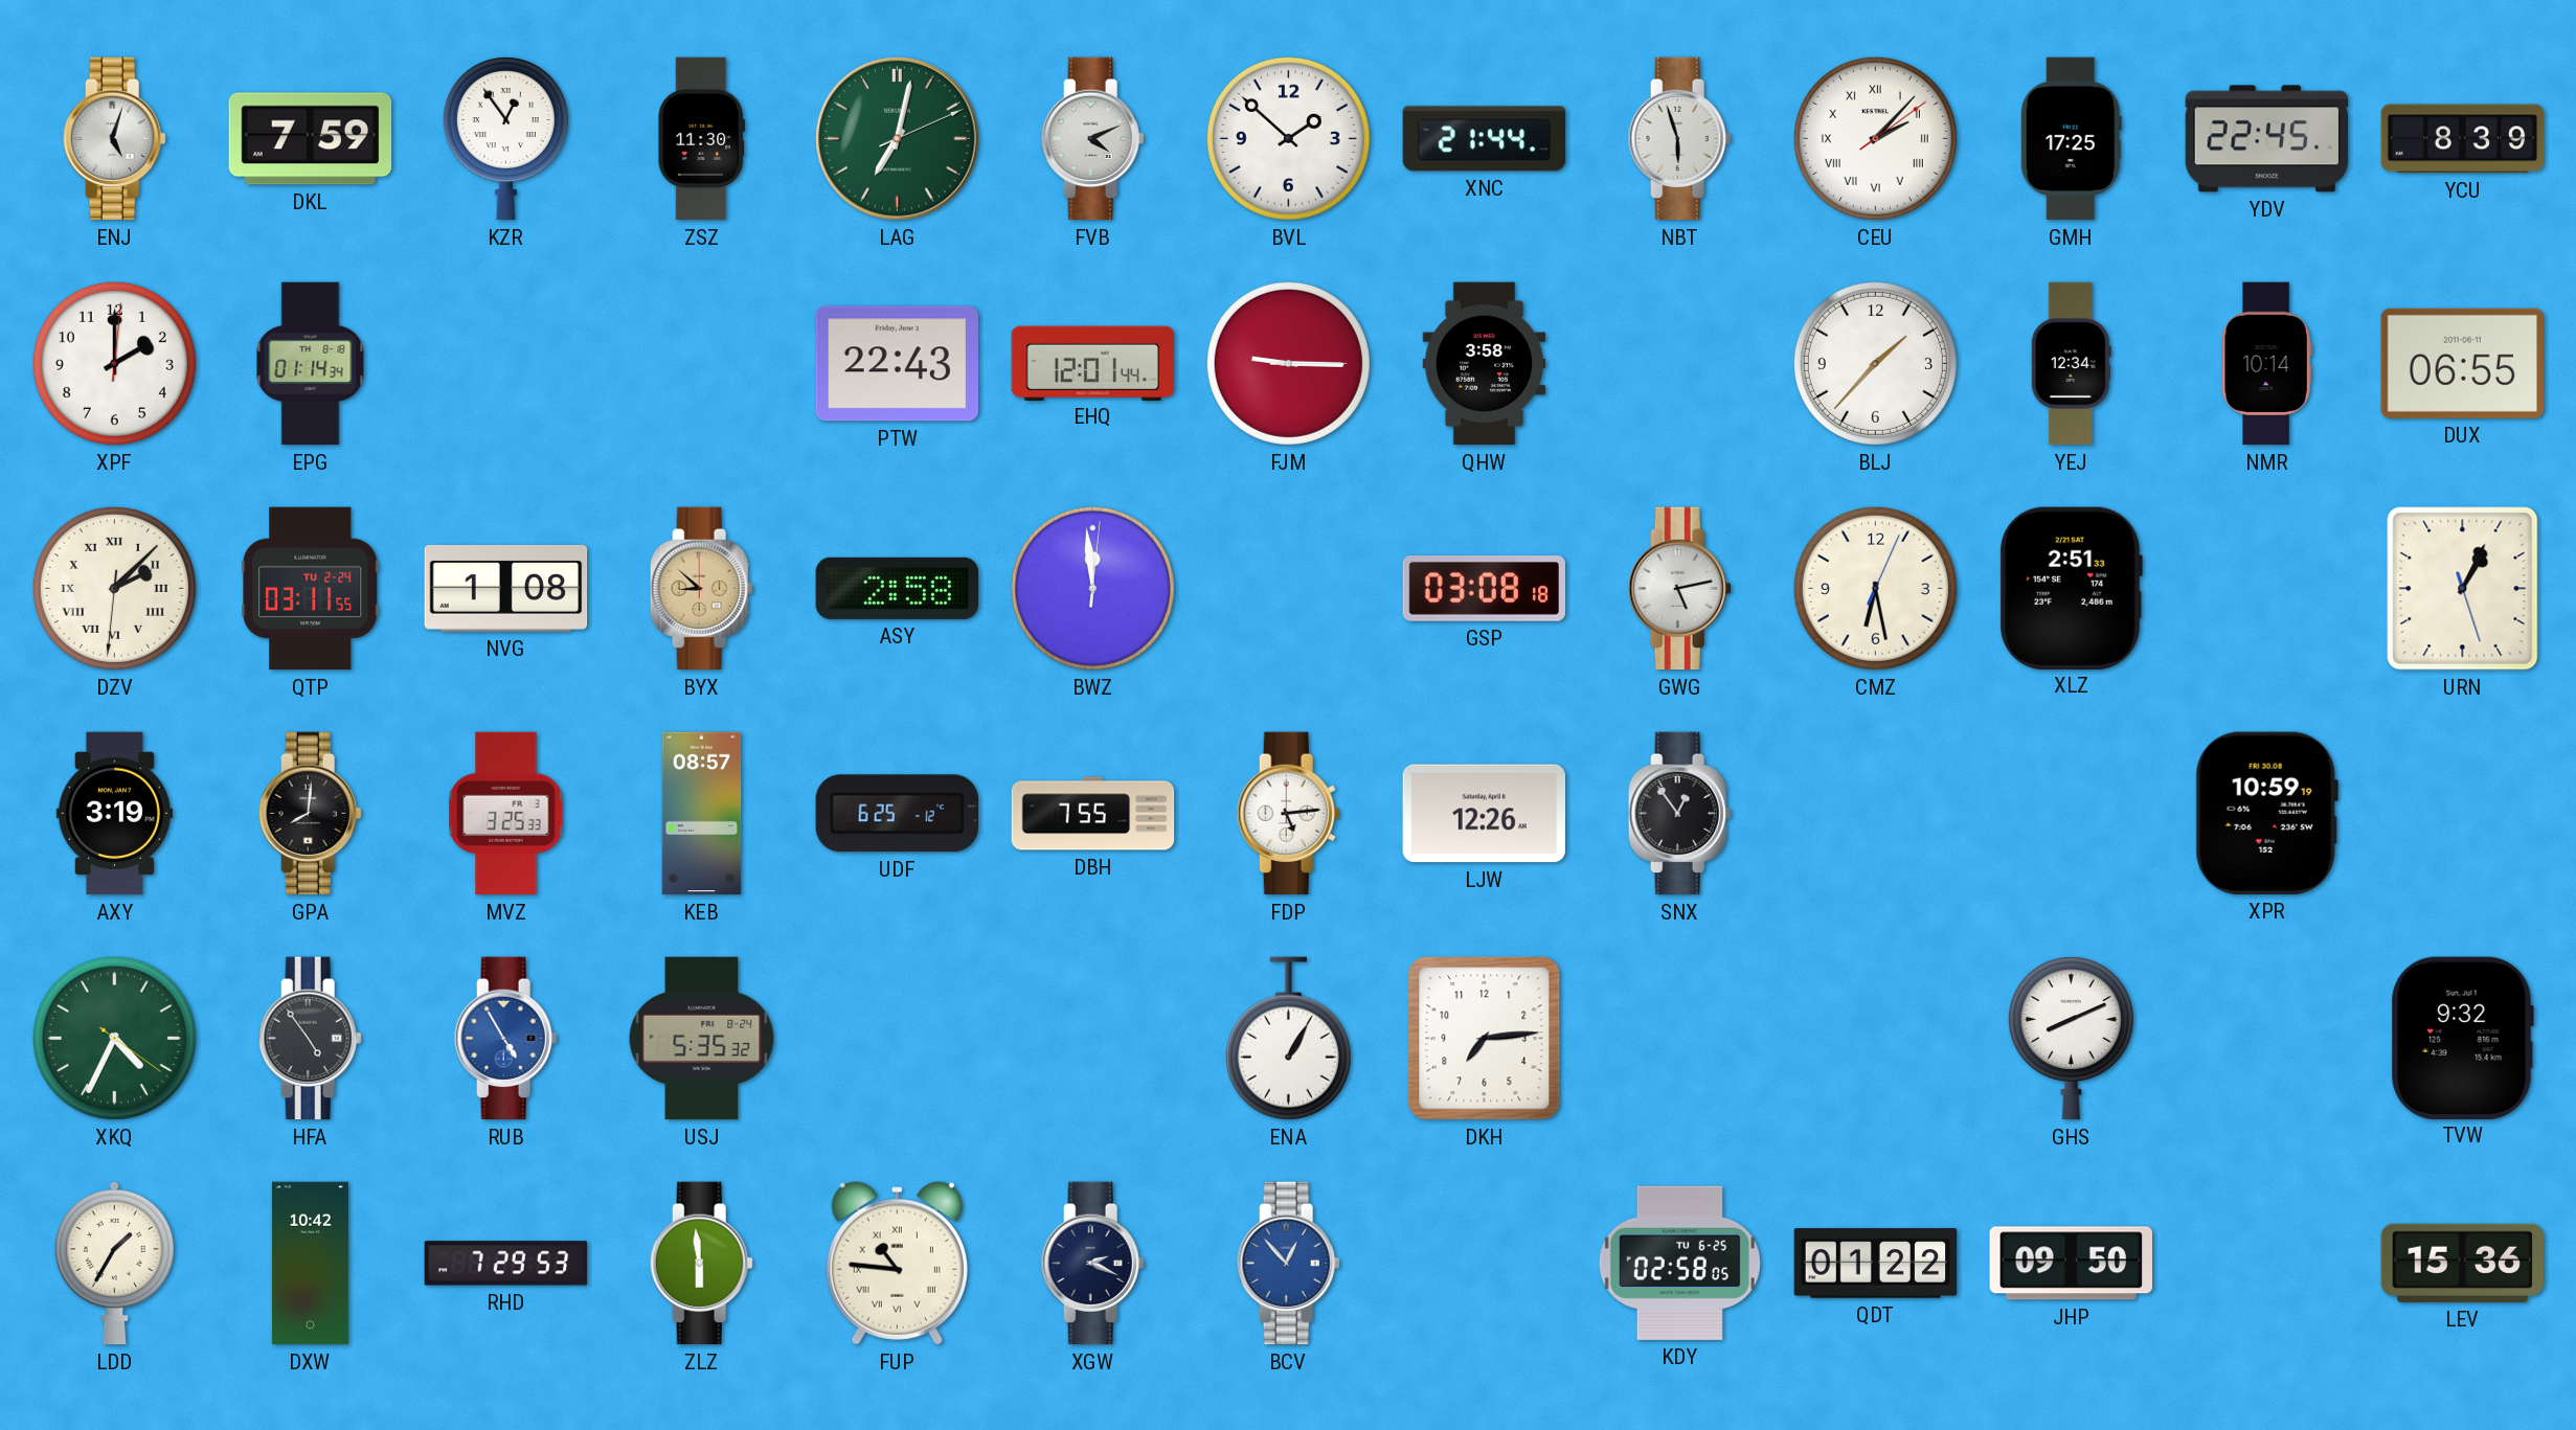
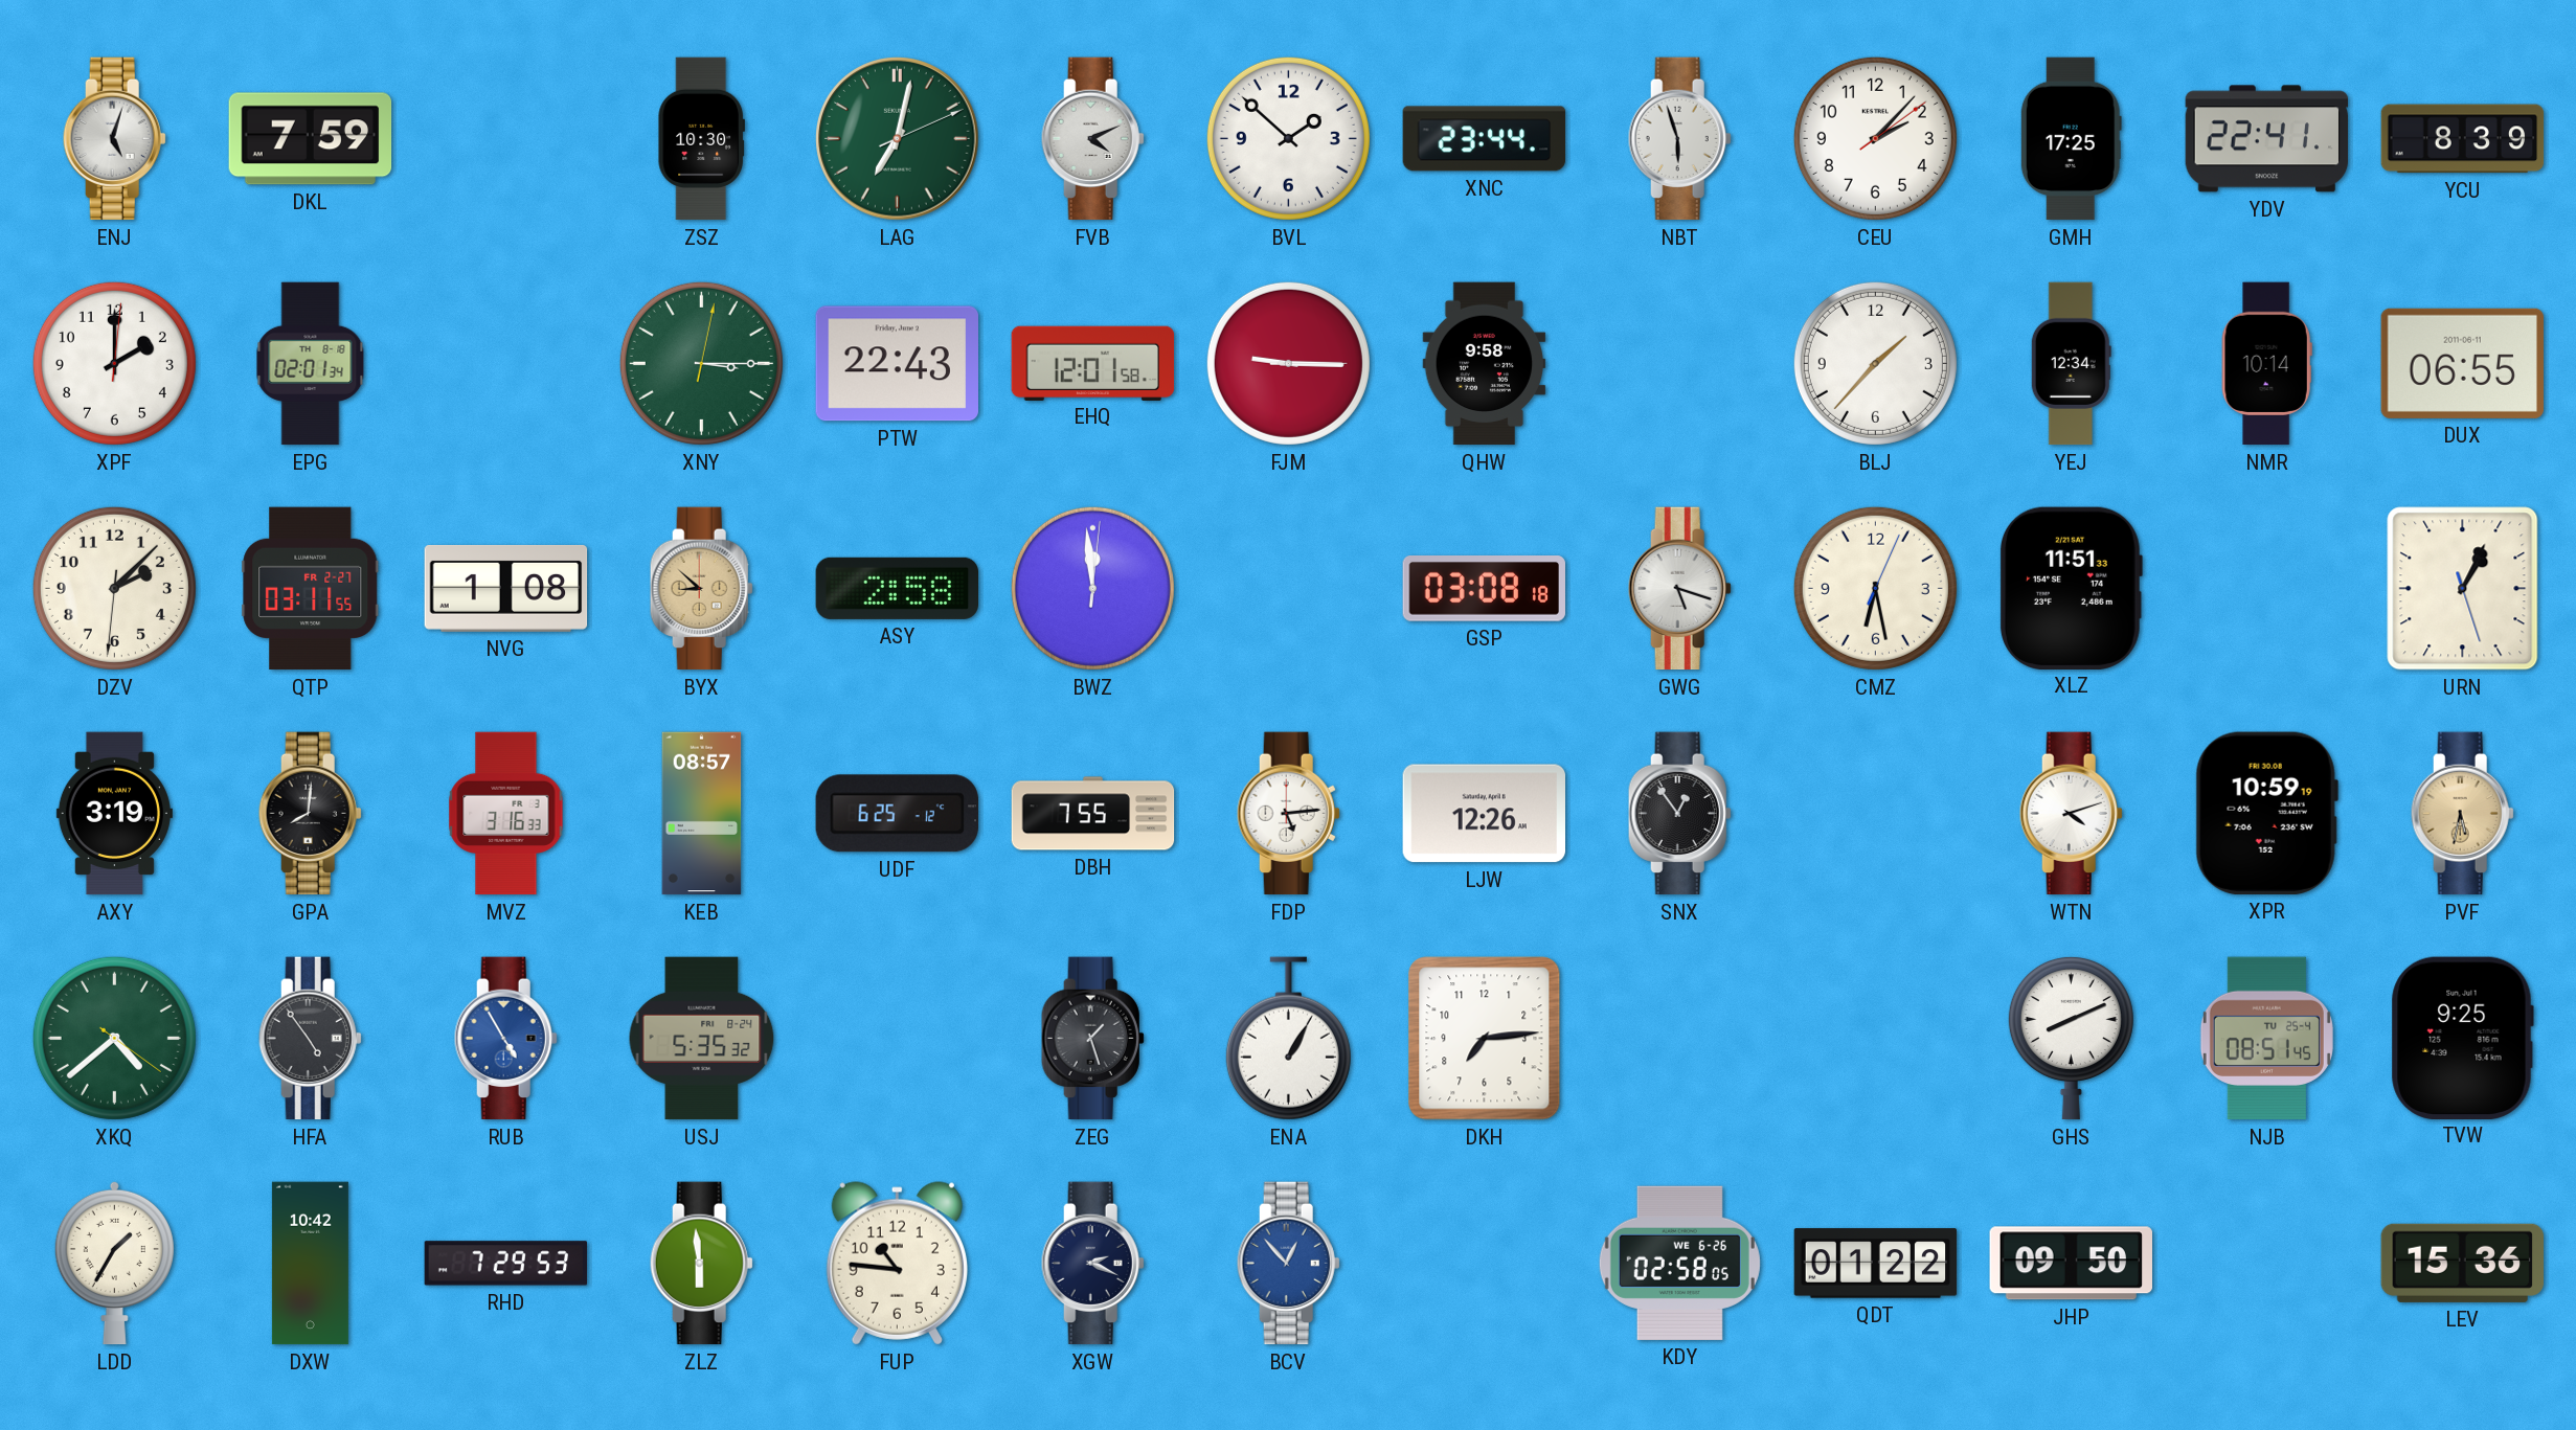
KZR: 12:54 -> none
ZSZ: 11:30 -> 10:30
XNC: 21:44 -> 23:44
CEU numerals: Roman -> Arabic
YDV: 22:45 -> 22:41
EPG: 01:14 -> 02:01
XNY: none -> 3:15
EHQ: 12:01:44 -> 12:01:58
QHW: 3:58 -> 9:58
DZV numerals: Roman -> Arabic
QTP date: TU 2-24 -> FR 2-27
GWG: 5:13 -> 5:18
XLZ: 2:51 -> 11:51
MVZ: 3:25 -> 3:16
WTN: none -> 4:12
PVF: none -> 5:32
XKQ: 4:34 -> 4:38
ZEG: none -> 1:27
NJB: none -> 08:51
TVW: 9:32 -> 9:25
FUP numerals: Roman -> Arabic
KDY date: TU 6-25 -> WE 6-26
